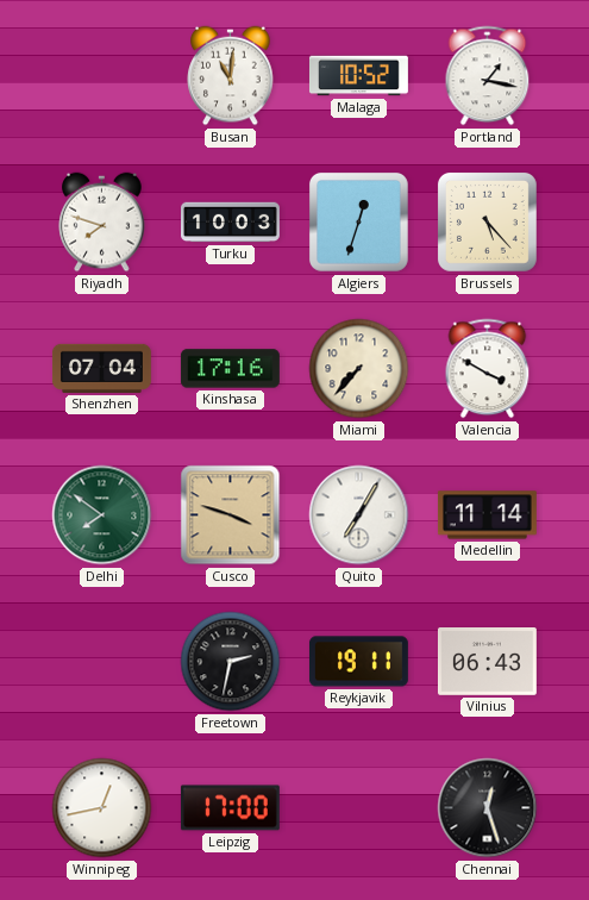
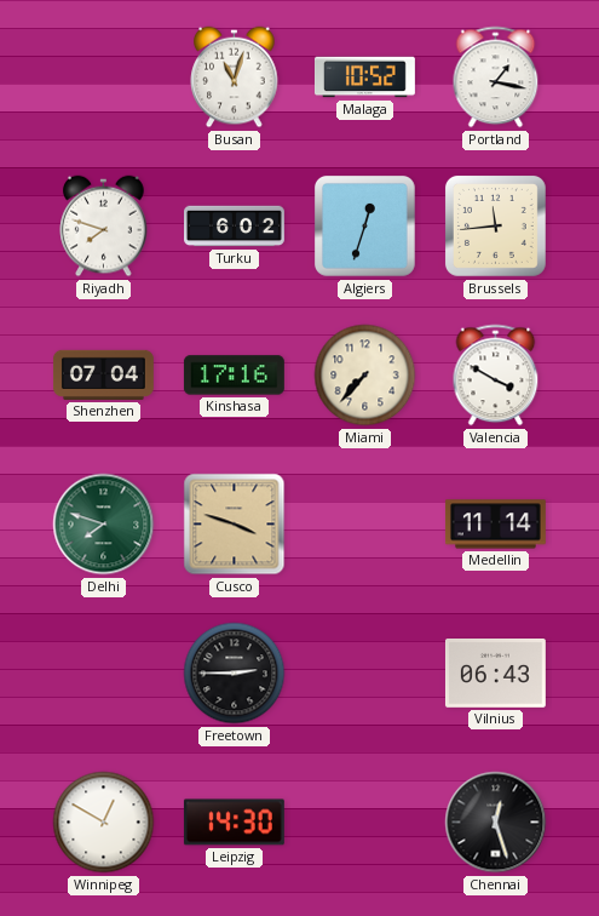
Busan: 11:01 -> 11:03
Turku: 10:03 -> 6:02
Brussels: 5:23 -> 11:44
Delhi: 7:51 -> 7:48
Quito: 7:05 -> none
Freetown: 2:32 -> 2:45
Reykjavik: 19:11 -> none
Winnipeg: 12:43 -> 12:50
Leipzig: 17:00 -> 14:30
